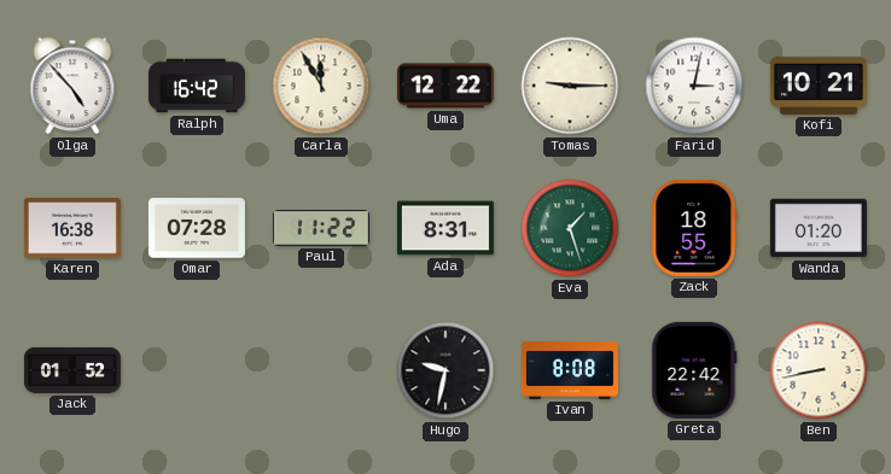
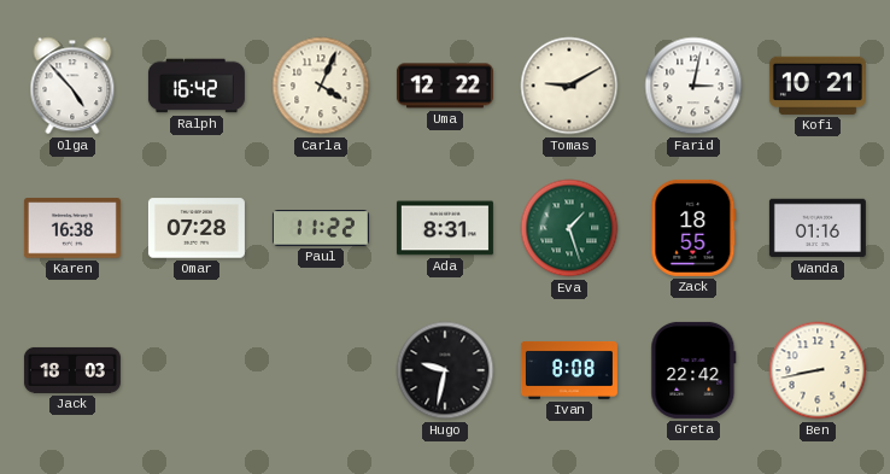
Carla: 11:55 -> 4:04
Tomas: 9:15 -> 9:10
Wanda: 01:20 -> 01:16
Jack: 01:52 -> 18:03
